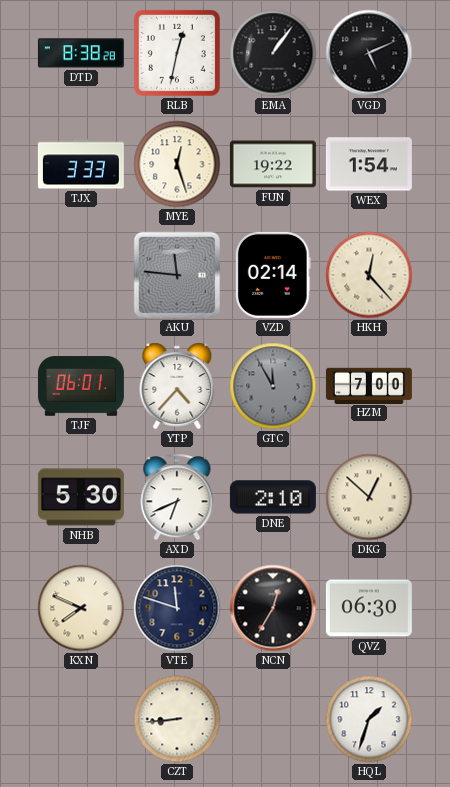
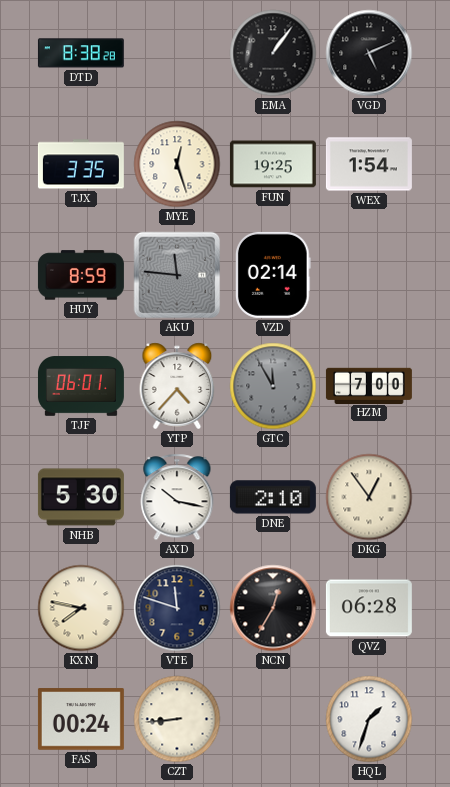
RLB: 12:32 -> none
TJX: 3:33 -> 3:35
FUN: 19:22 -> 19:25
HUY: none -> 8:59
HKH: 12:23 -> none
AXD: 6:41 -> 10:17
DKG: 12:52 -> 12:54
KXN: 7:49 -> 7:47
QVZ: 06:30 -> 06:28
FAS: none -> 00:24
